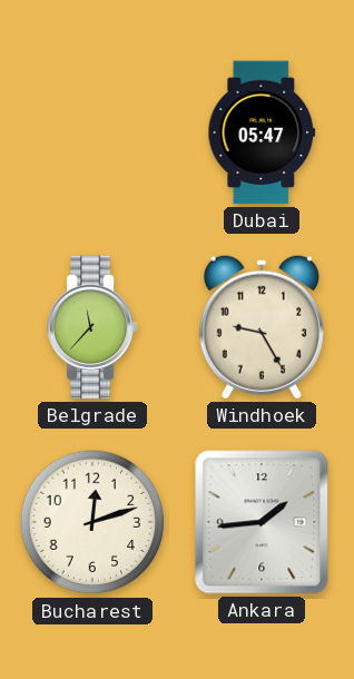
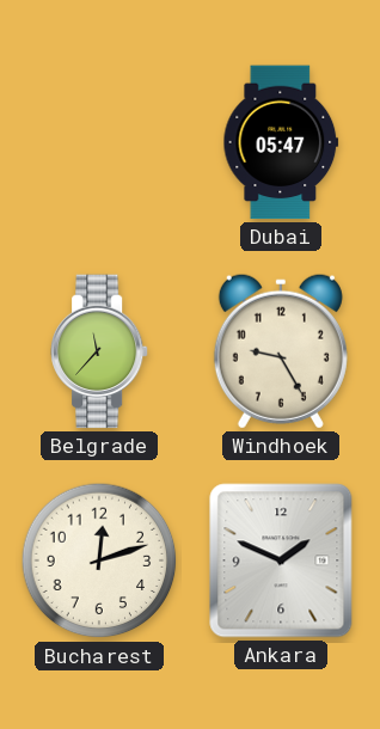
Ankara: 1:44 -> 1:49
